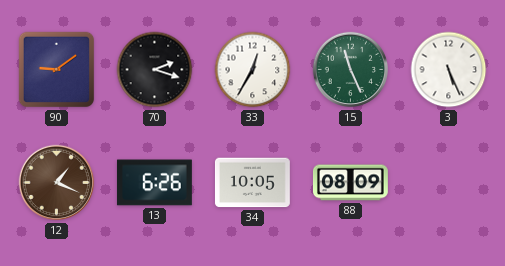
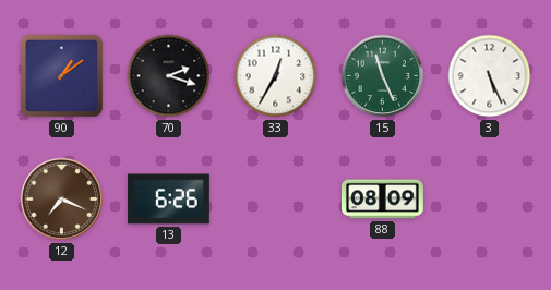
90: 9:09 -> 1:09
12: 1:19 -> 7:19
34: 10:05 -> none
